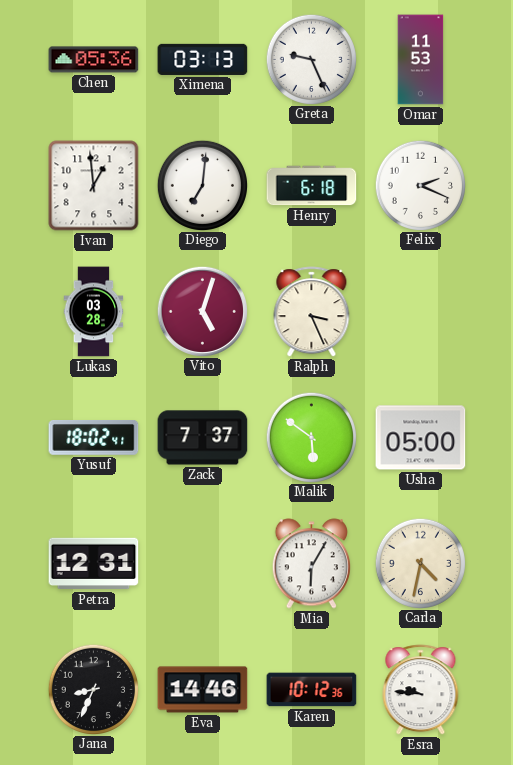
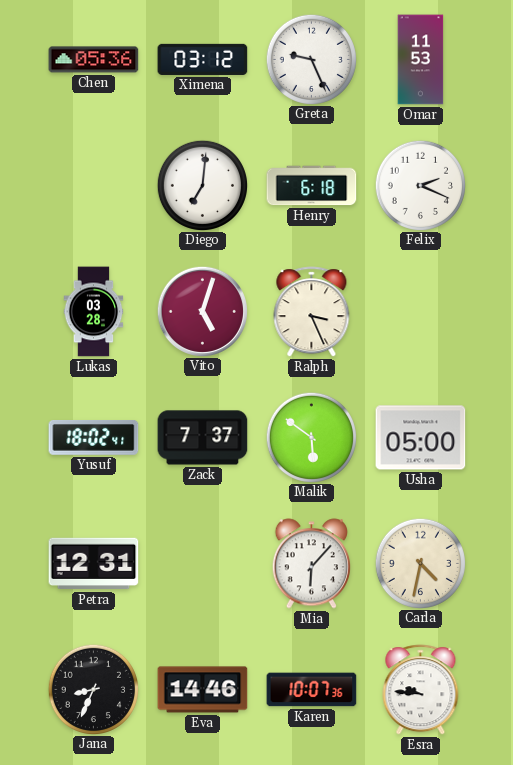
Ximena: 03:13 -> 03:12
Ivan: 12:59 -> none
Mia: 6:05 -> 6:07
Karen: 10:12 -> 10:07
